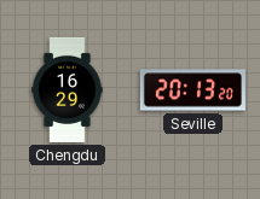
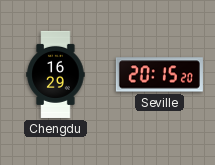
Seville: 20:13 -> 20:15
